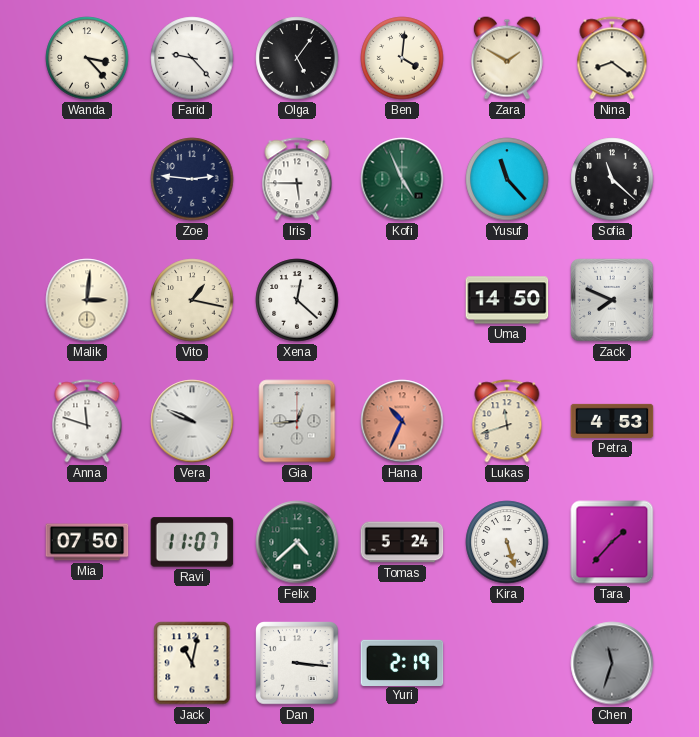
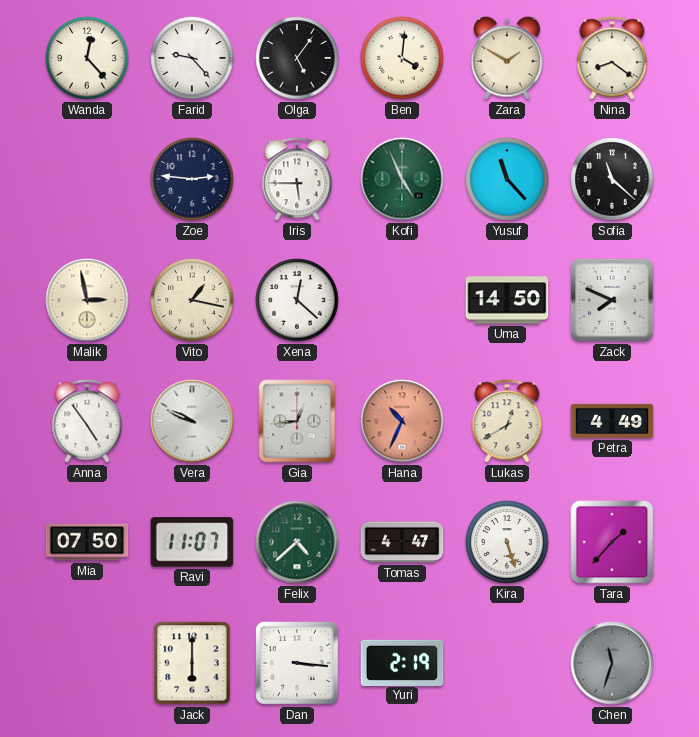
Wanda: 3:23 -> 12:23
Malik: 3:01 -> 2:58
Anna: 11:48 -> 4:54
Lukas: 11:42 -> 12:40
Petra: 4:53 -> 4:49
Tomas: 5:24 -> 4:47
Jack: 11:02 -> 6:00
